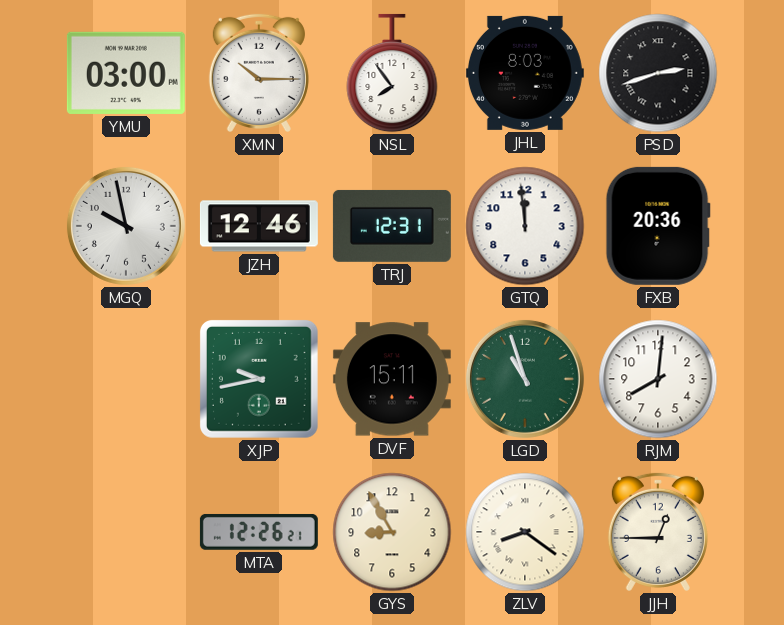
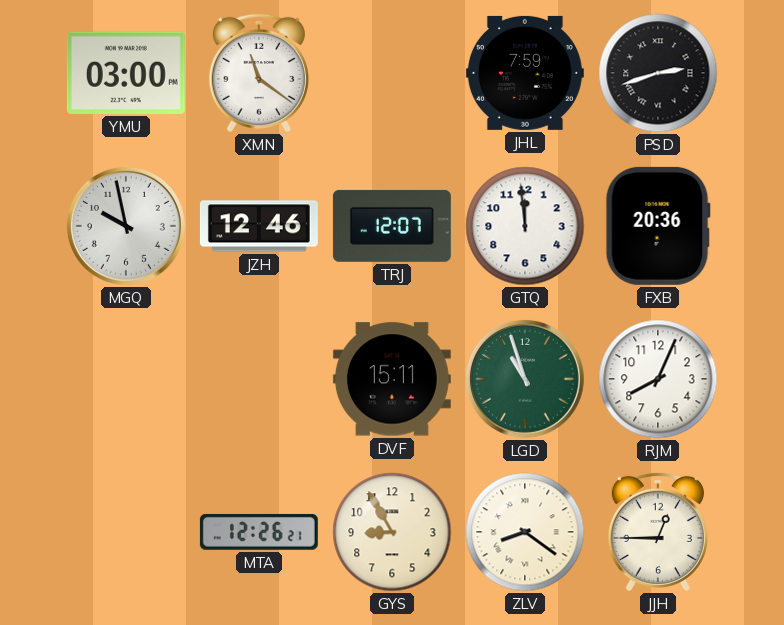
XMN: 10:15 -> 11:21
NSL: 7:54 -> none
JHL: 8:03 -> 7:59
TRJ: 12:31 -> 12:07
XJP: 9:43 -> none
RJM: 8:01 -> 8:04
